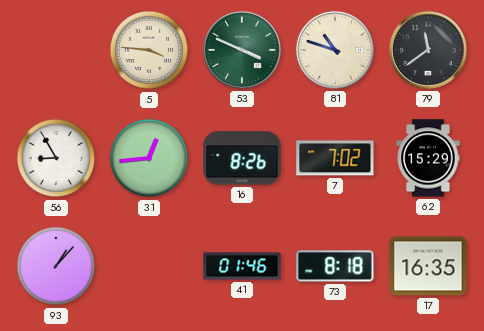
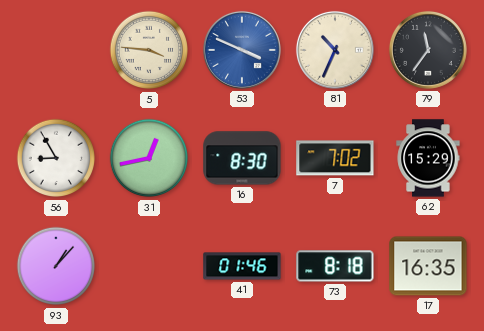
53 dial: green -> blue
81: 10:48 -> 10:34
79: 11:39 -> 11:36
31: 12:44 -> 12:43
16: 8:26 -> 8:30
